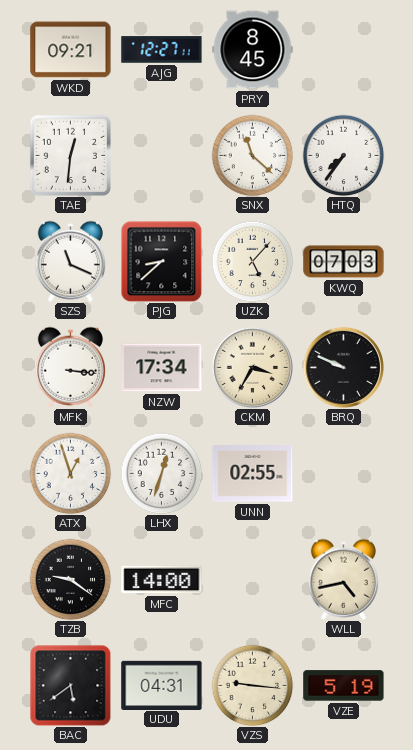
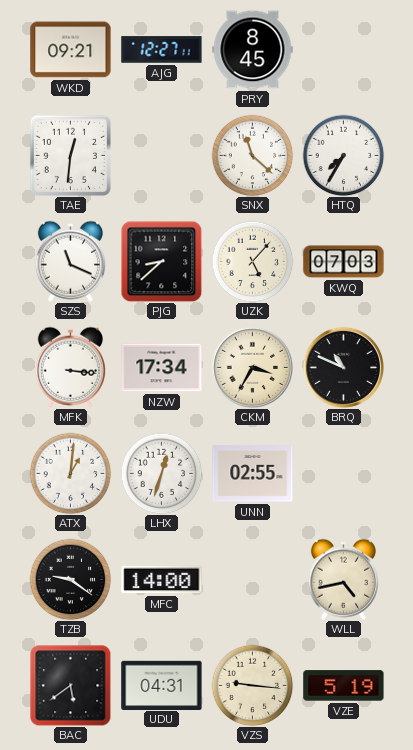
HTQ: 7:36 -> 7:35
BRQ: 9:49 -> 10:49
ATX: 12:57 -> 1:01
